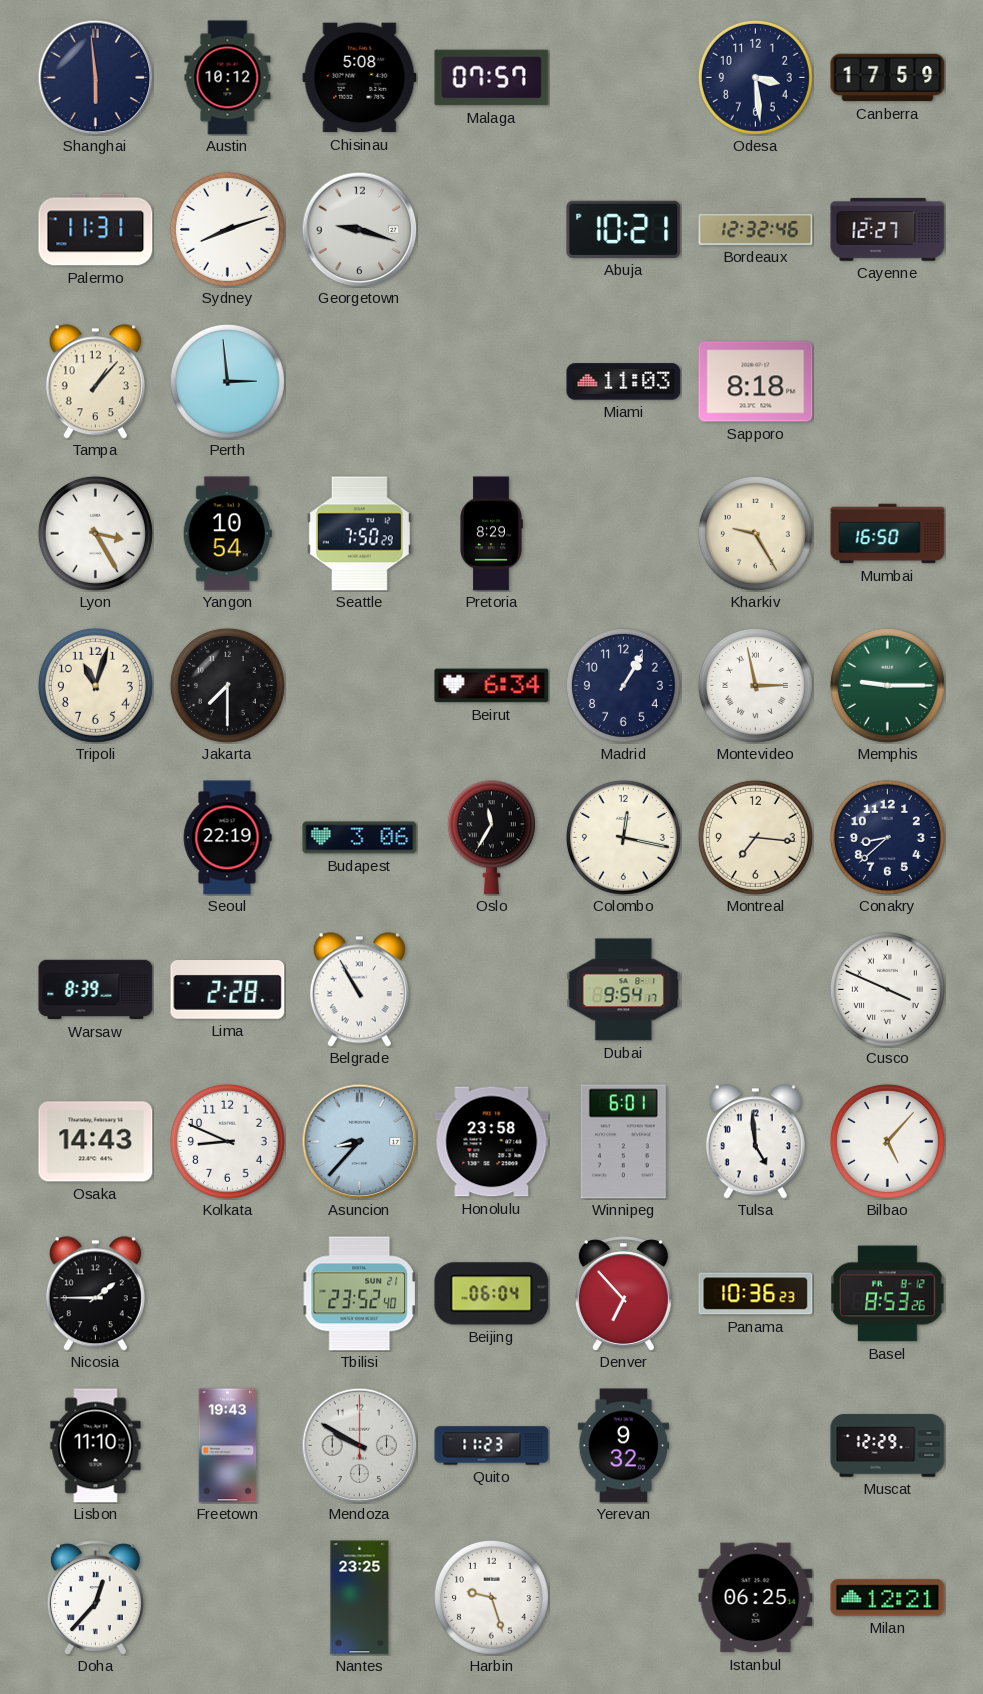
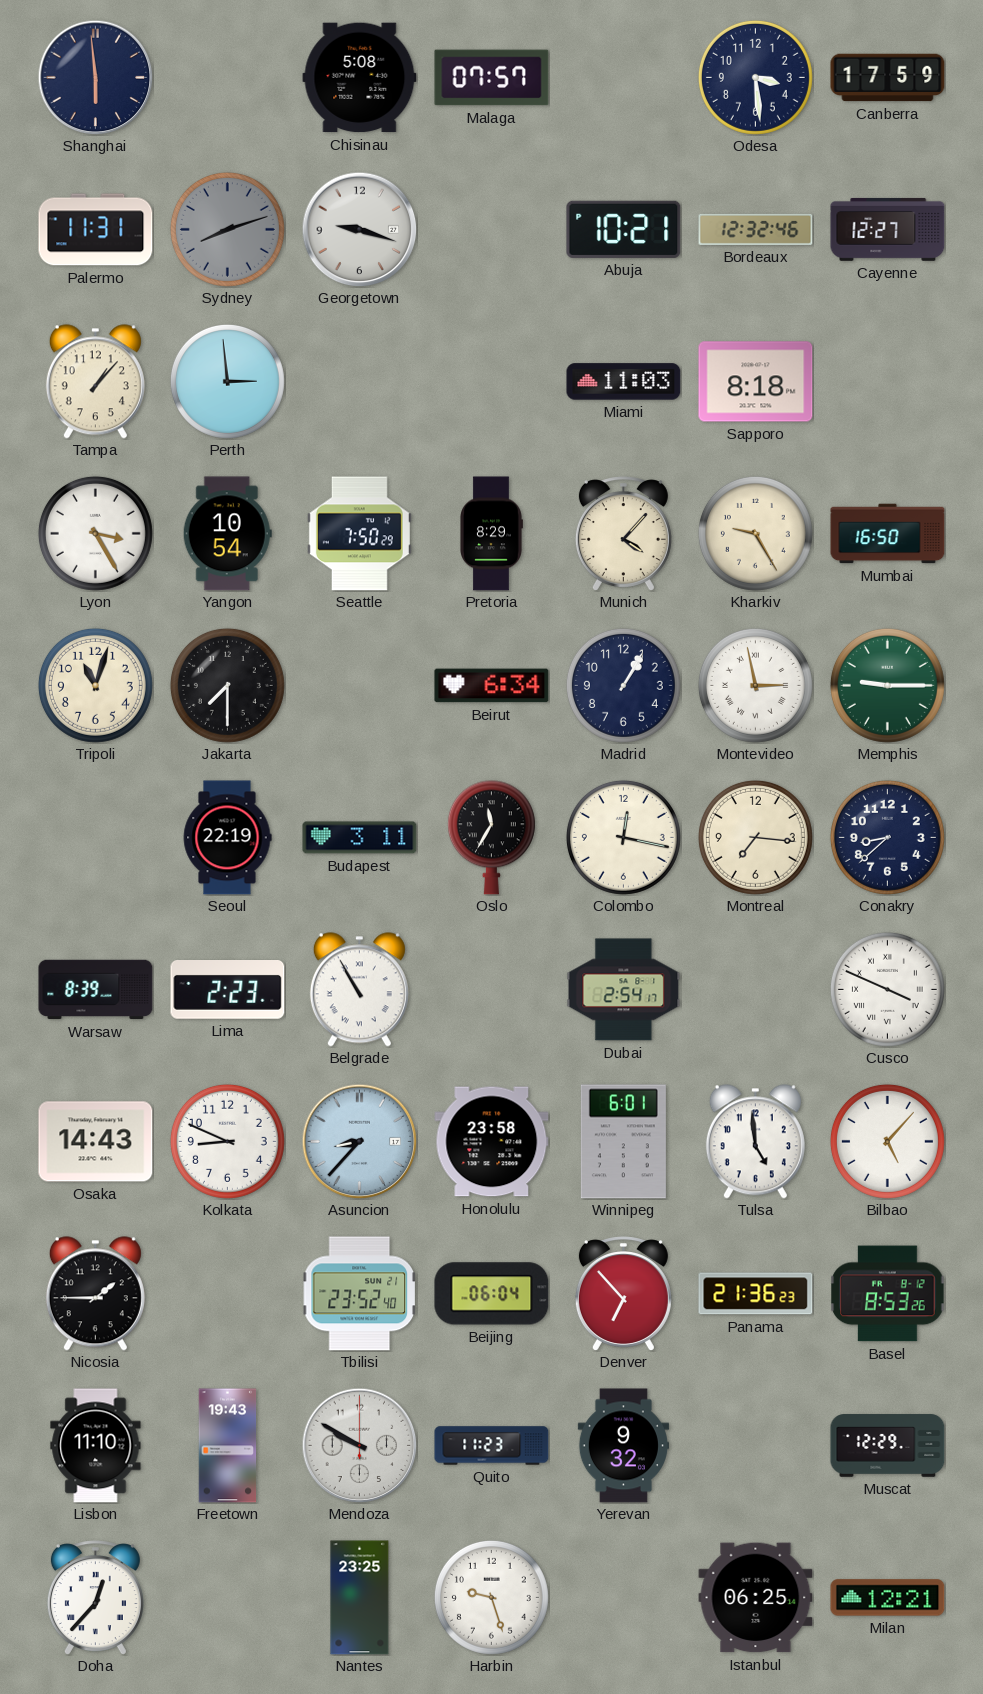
Austin: 10:12 -> none
Sydney dial: white -> grey
Munich: none -> 4:07
Budapest: 3:06 -> 3:11
Lima: 2:28 -> 2:23
Dubai: 9:54 -> 2:54
Panama: 10:36 -> 21:36
